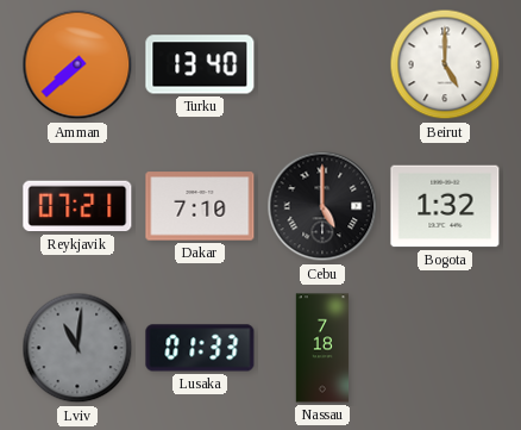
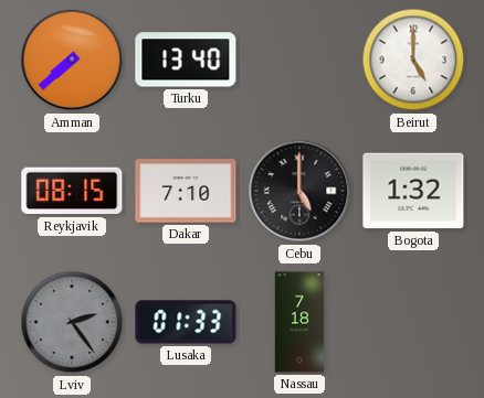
Reykjavik: 07:21 -> 08:15
Lviv: 11:01 -> 2:24
